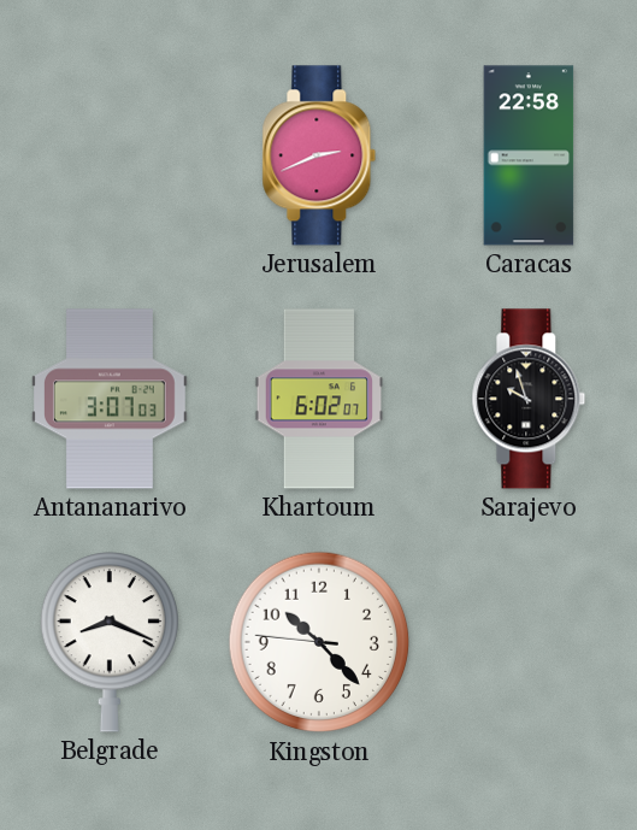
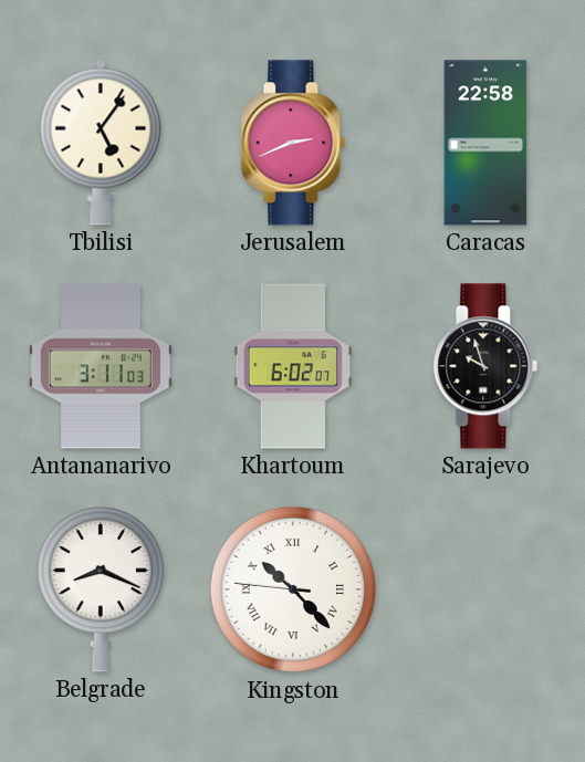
Tbilisi: none -> 5:06
Antananarivo: 3:07 -> 3:11
Kingston numerals: Arabic -> Roman
